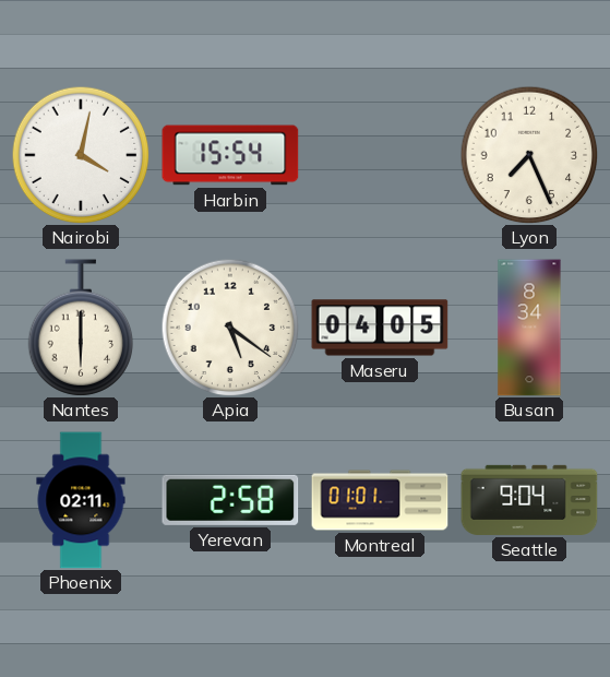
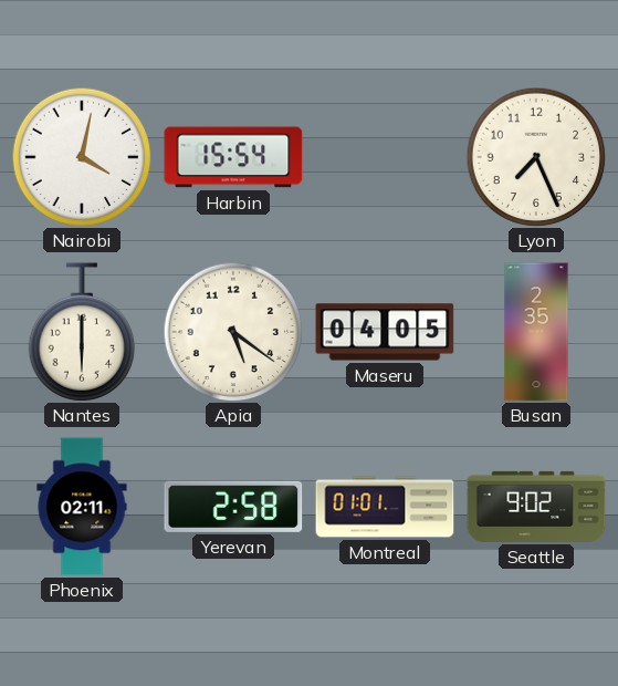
Busan: 8:34 -> 2:35
Seattle: 9:04 -> 9:02
